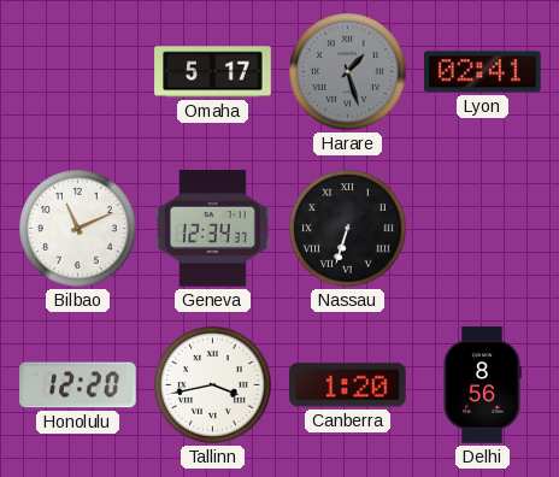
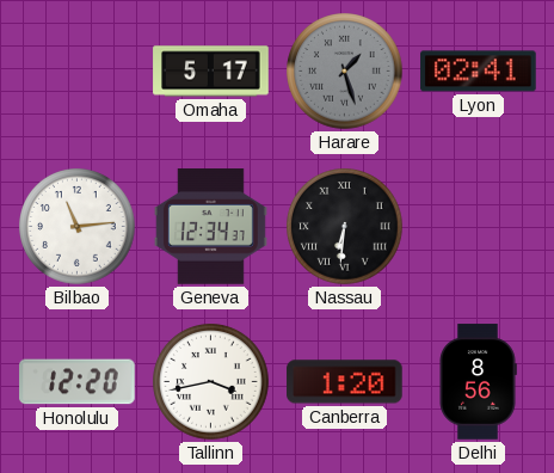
Bilbao: 11:11 -> 11:14
Nassau: 6:33 -> 6:31
